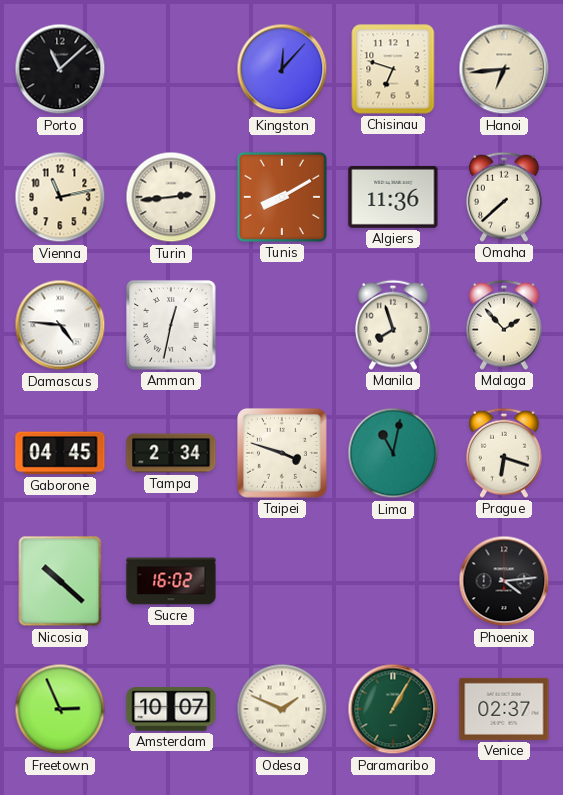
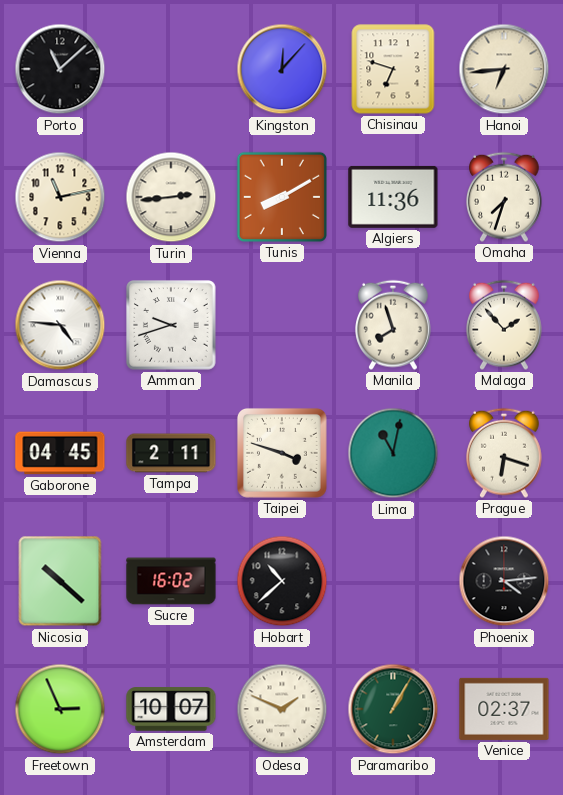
Omaha: 7:38 -> 7:33
Amman: 12:32 -> 9:42
Tampa: 2:34 -> 2:11
Hobart: none -> 10:38
